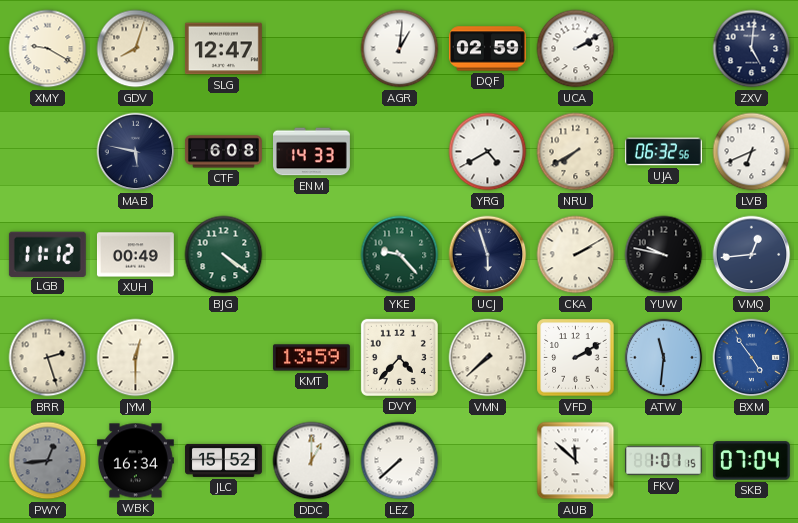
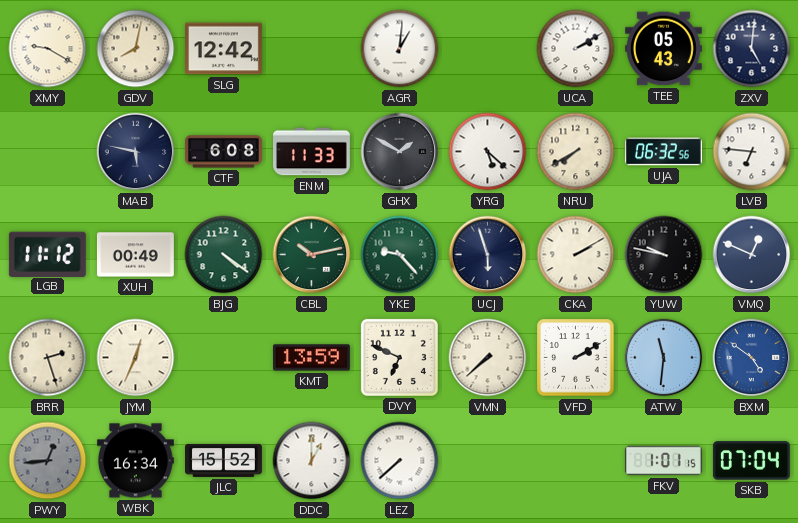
GDV: 8:03 -> 8:02
SLG: 12:47 -> 12:42
DQF: 02:59 -> none
TEE: none -> 05:43
ENM: 14:33 -> 11:33
GHX: none -> 1:50
YRG: 4:40 -> 5:22
LVB: 6:41 -> 6:46
CBL: none -> 10:13
VMQ: 12:44 -> 12:49
JYM: 12:30 -> 12:34
DVY: 4:37 -> 6:49
BXM: 4:54 -> 4:51
AUB: 11:52 -> none
